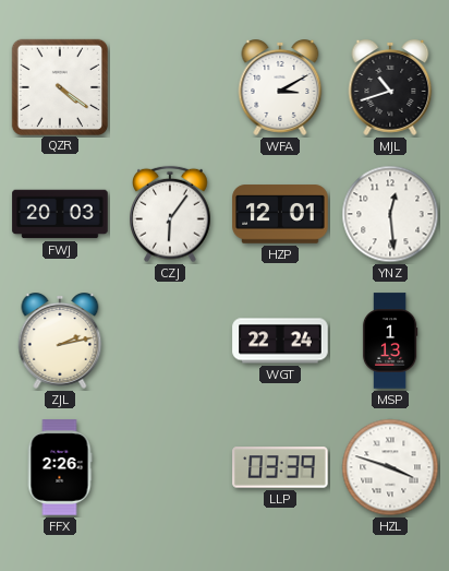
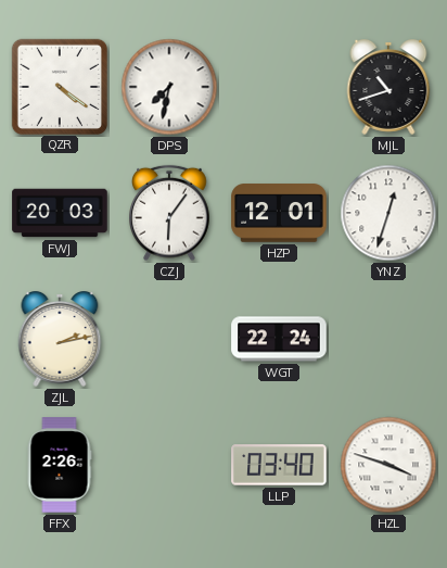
DPS: none -> 7:32
WFA: 3:10 -> none
YNZ: 12:29 -> 12:33
MSP: 1:13 -> none
LLP: 03:39 -> 03:40
